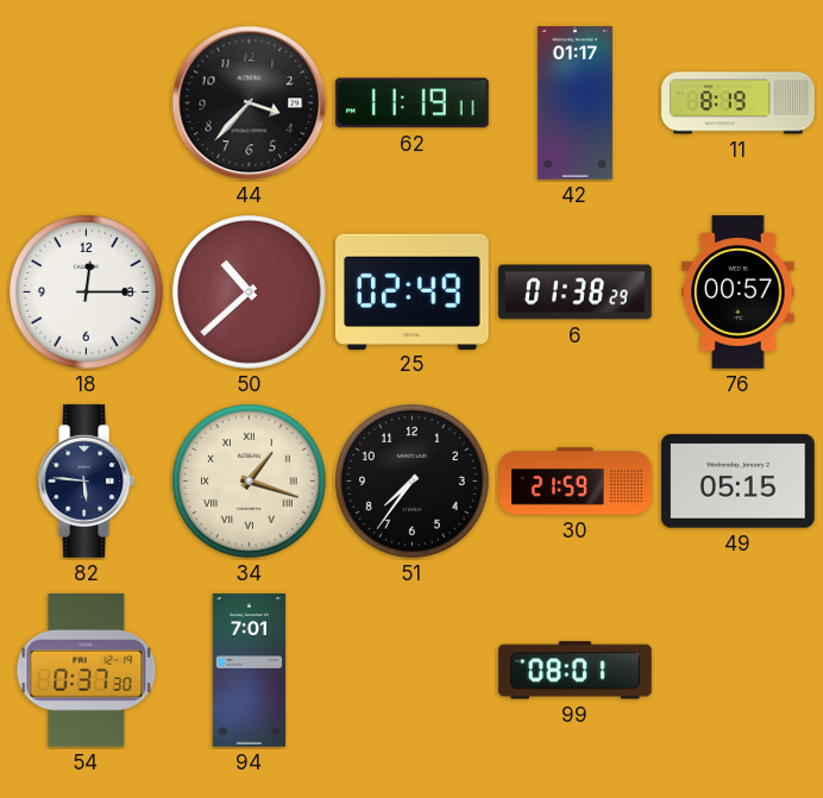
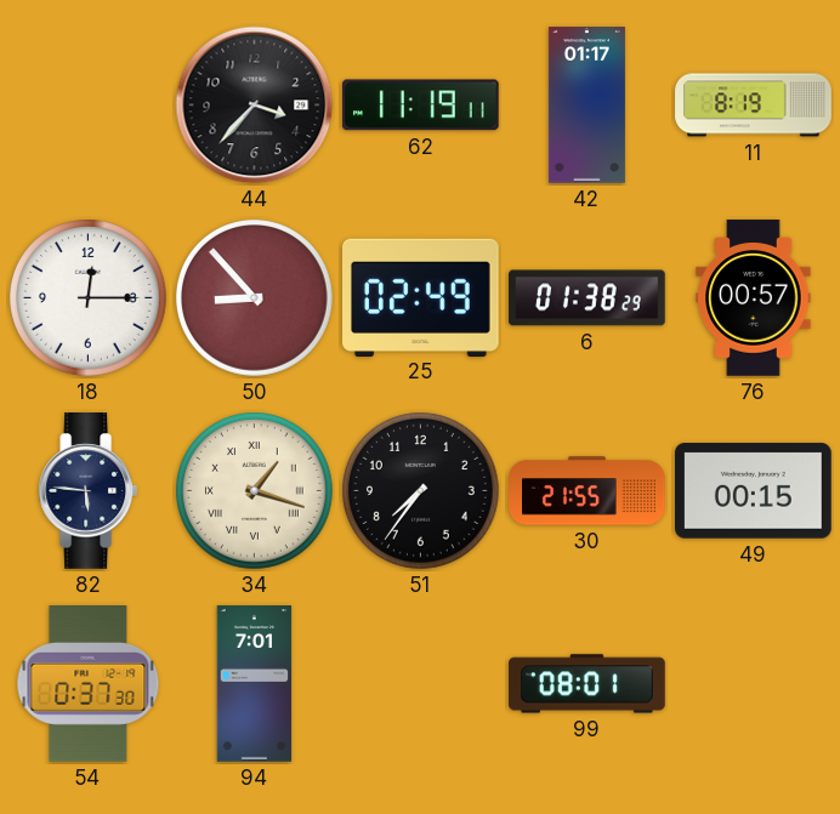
50: 10:38 -> 8:53
30: 21:59 -> 21:55
49: 05:15 -> 00:15
